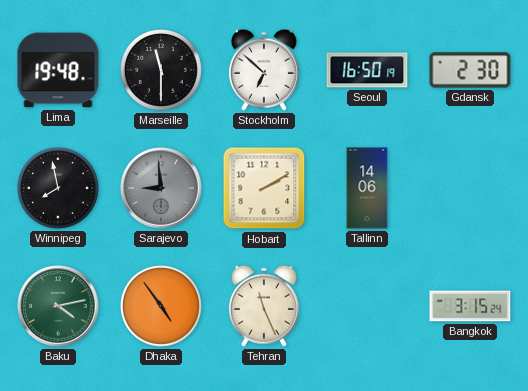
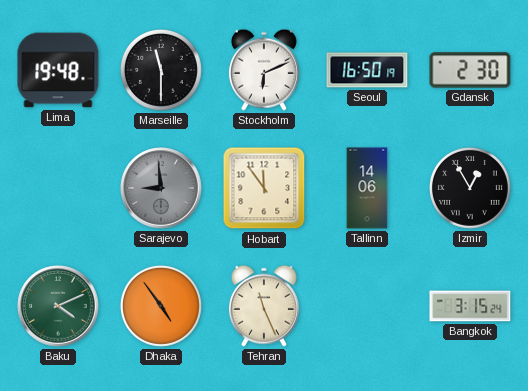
Stockholm: 6:52 -> 6:11
Winnipeg: 7:58 -> none
Hobart: 2:10 -> 11:54
Izmir: none -> 12:55
Baku: 4:13 -> 4:11
